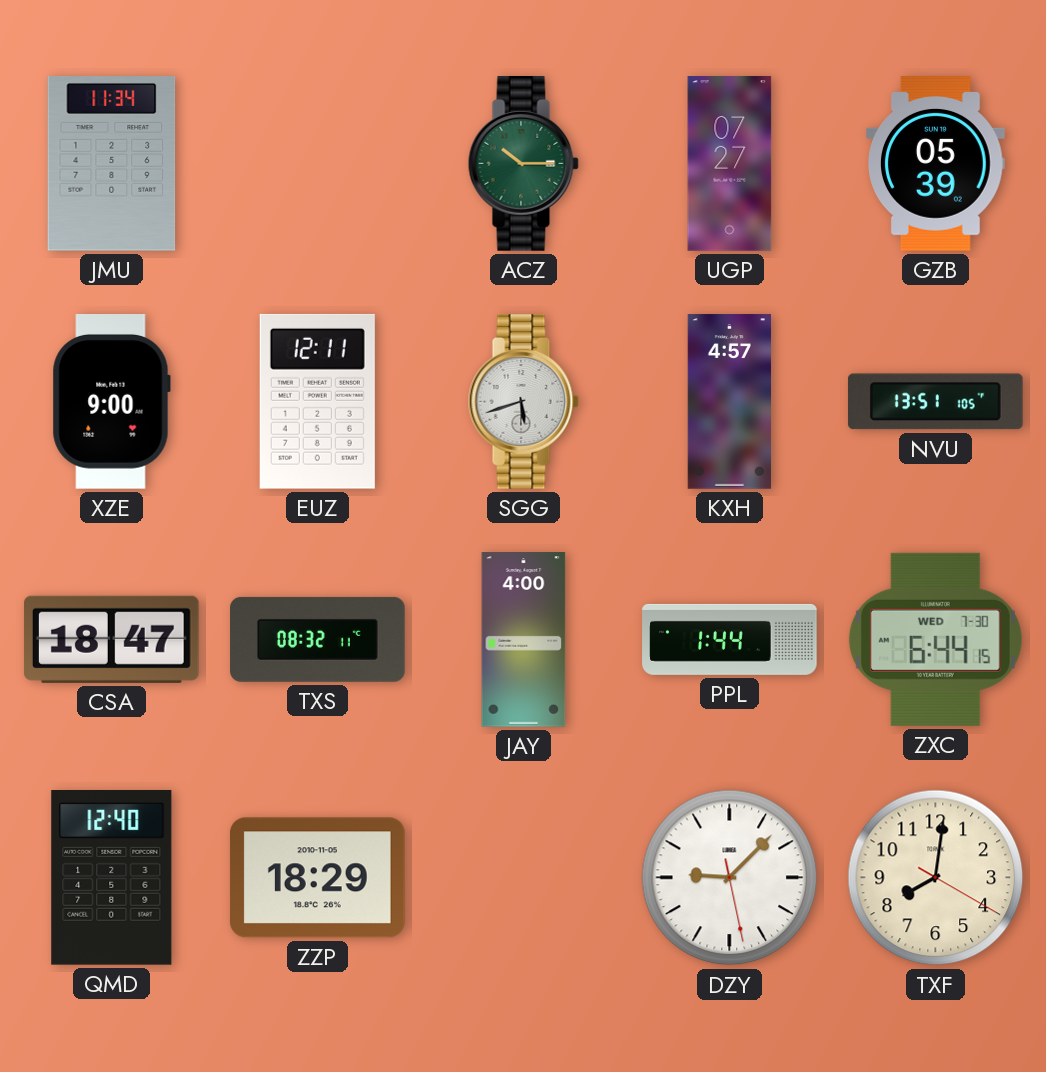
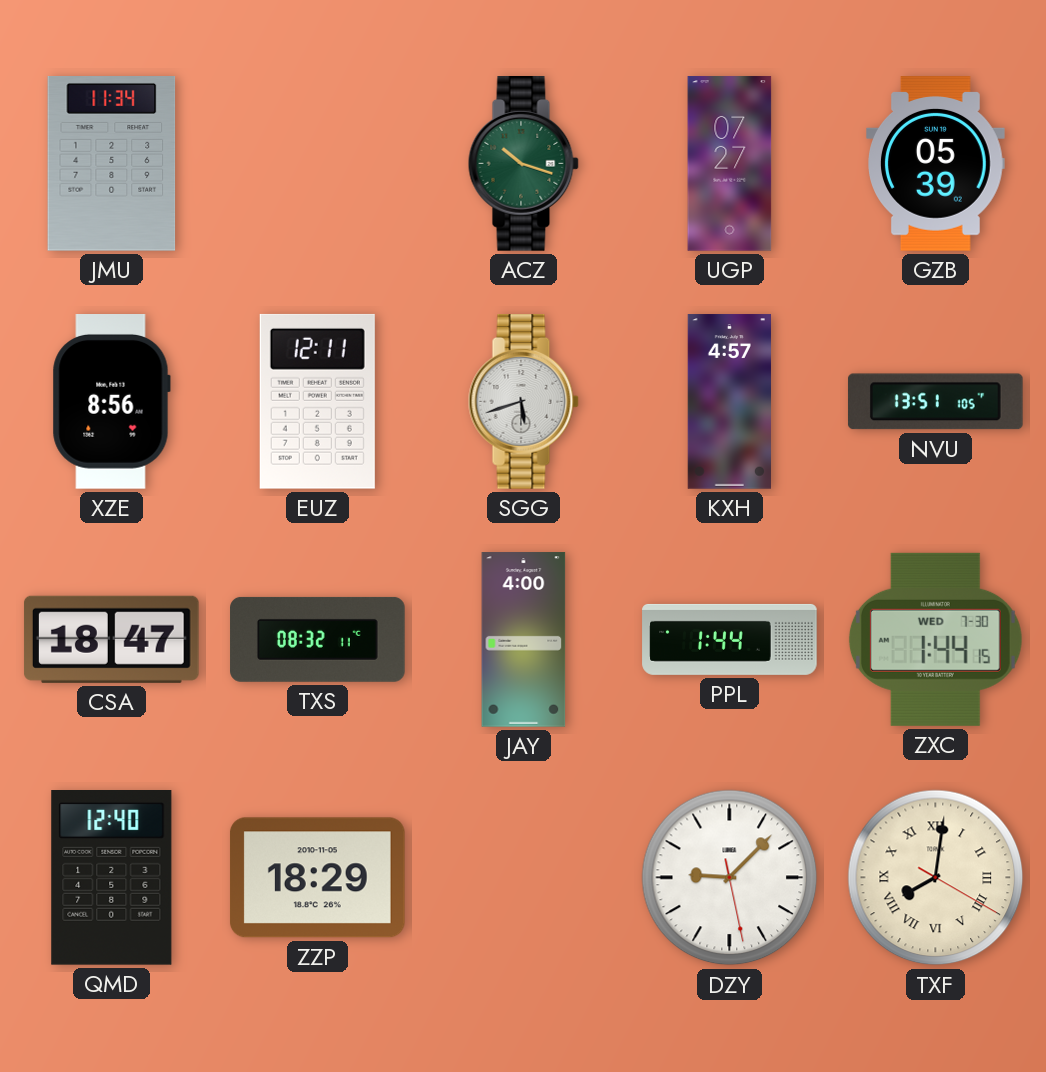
ACZ: 10:15 -> 10:18
XZE: 9:00 -> 8:56
ZXC: 6:44 -> 1:44
TXF numerals: Arabic -> Roman
